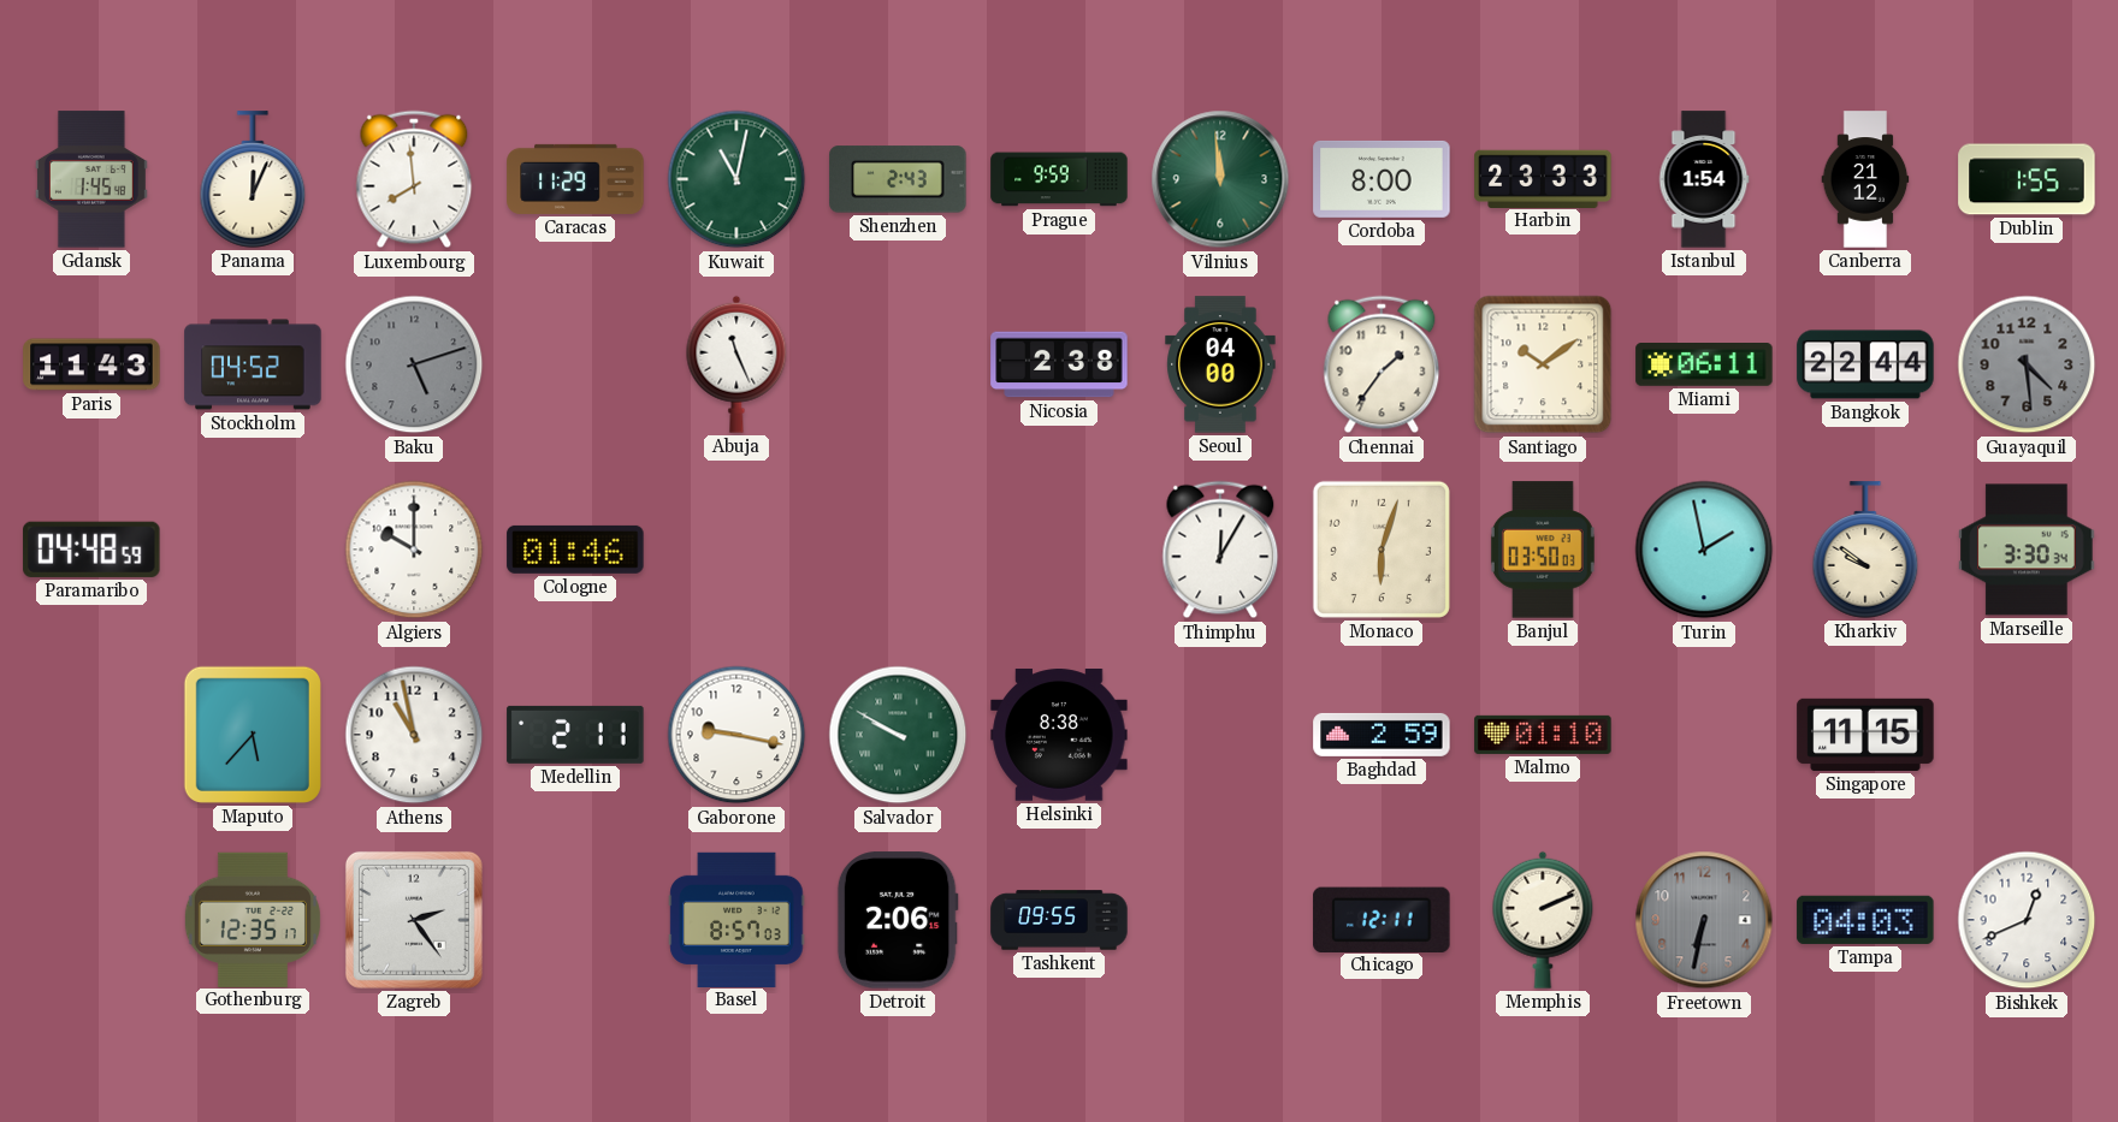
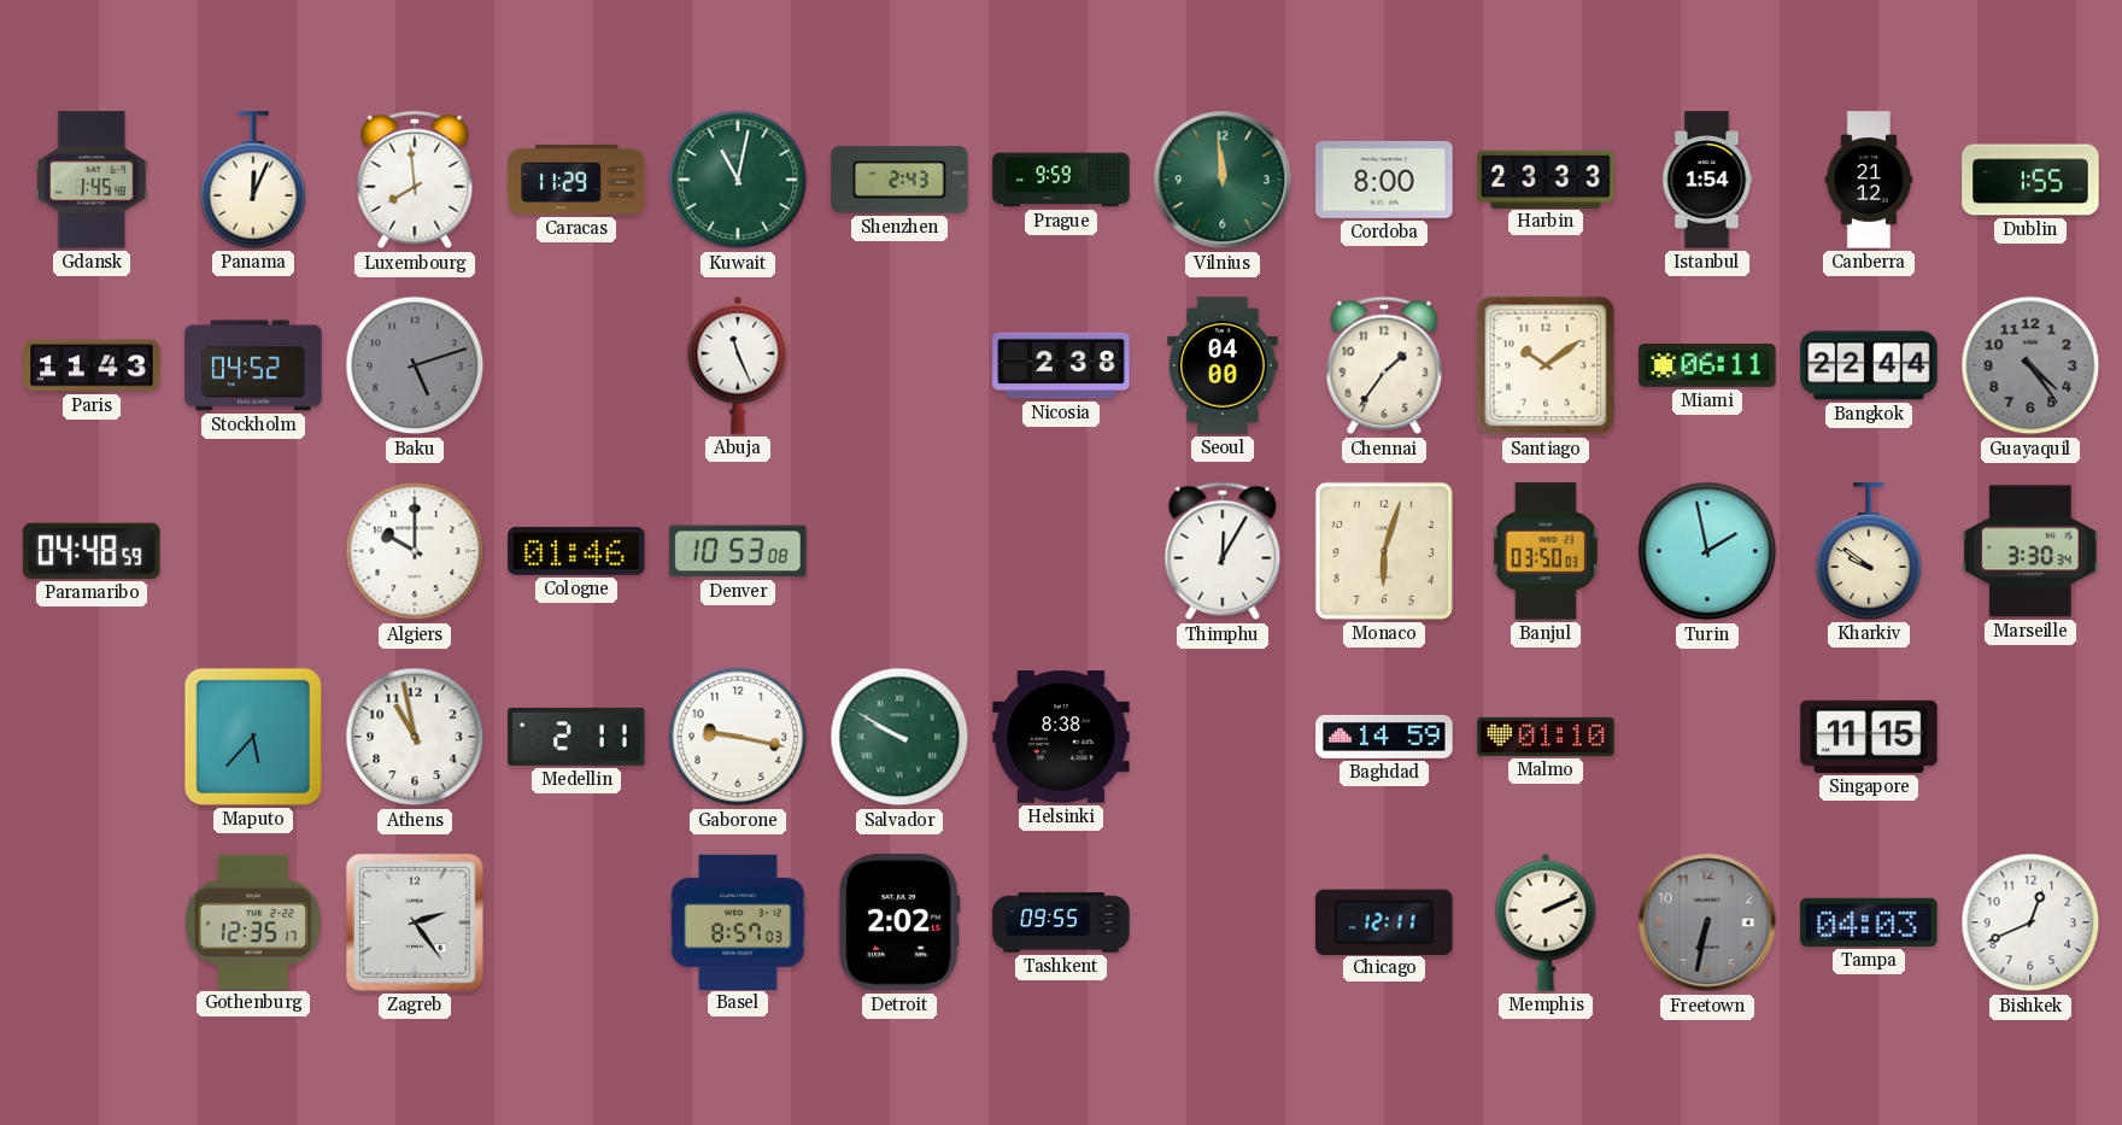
Guayaquil: 4:29 -> 4:24
Denver: none -> 10:53
Baghdad: 2:59 -> 14:59
Detroit: 2:06 -> 2:02
